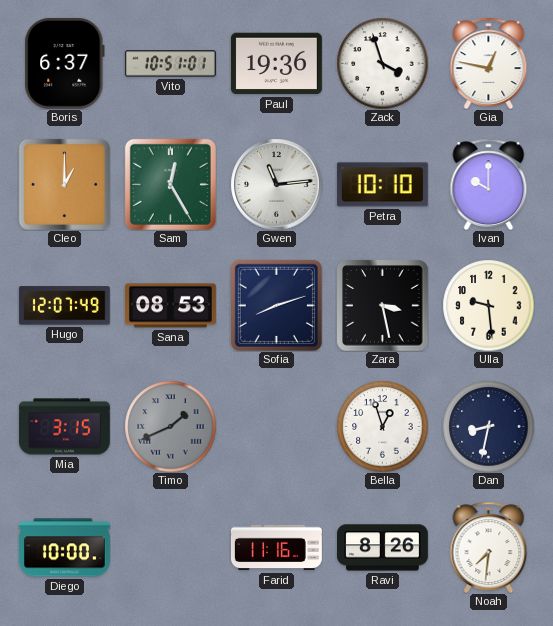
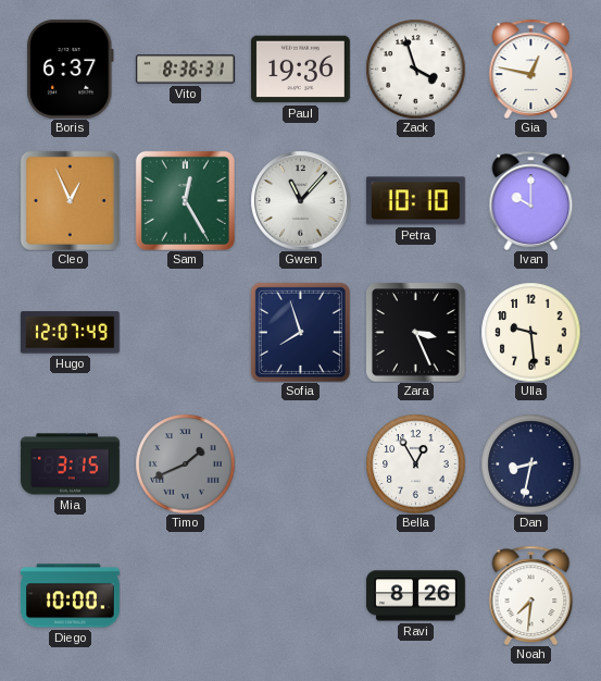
Vito: 10:51 -> 8:36
Cleo: 1:00 -> 12:56
Gwen: 11:14 -> 11:07
Sana: 08:53 -> none
Sofia: 8:12 -> 7:57
Zara: 3:28 -> 3:26
Bella: 12:57 -> 12:55
Farid: 11:16 -> none
